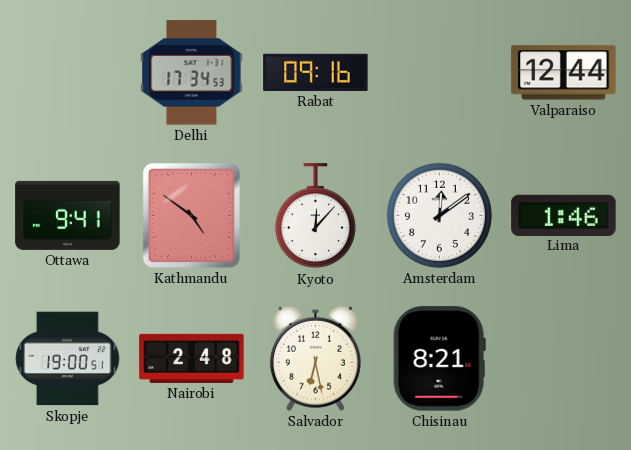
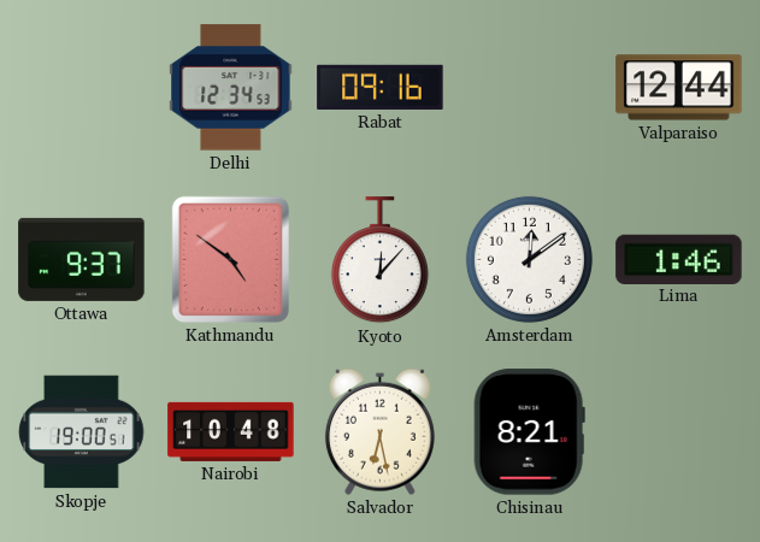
Delhi: 17:34 -> 12:34
Ottawa: 9:41 -> 9:37
Nairobi: 2:48 -> 10:48
